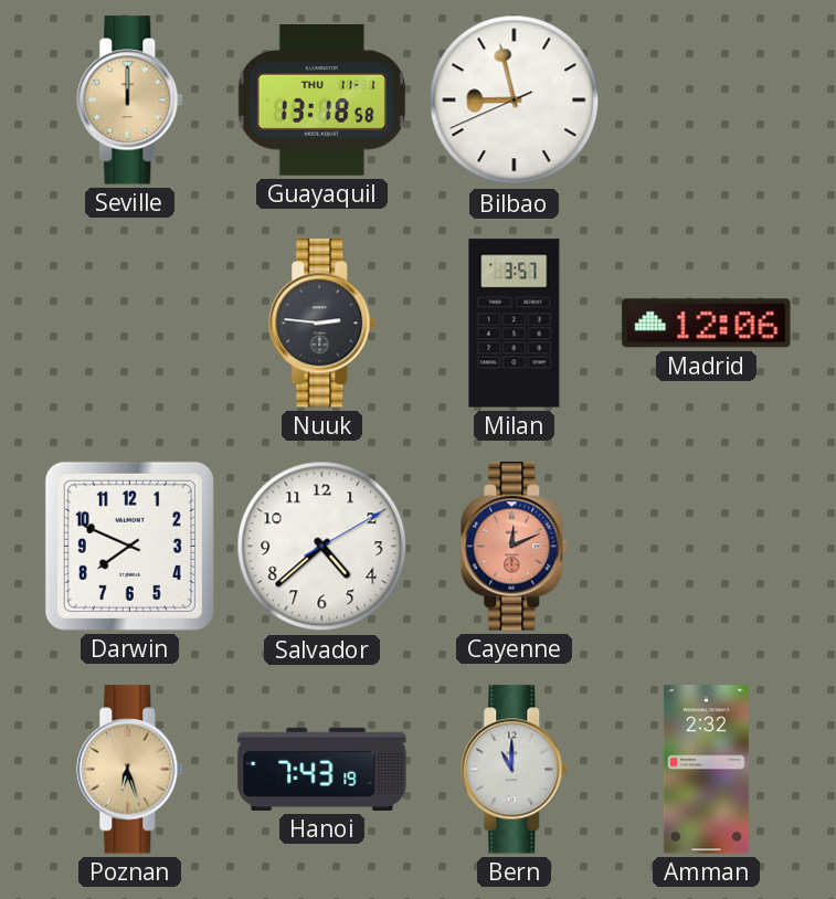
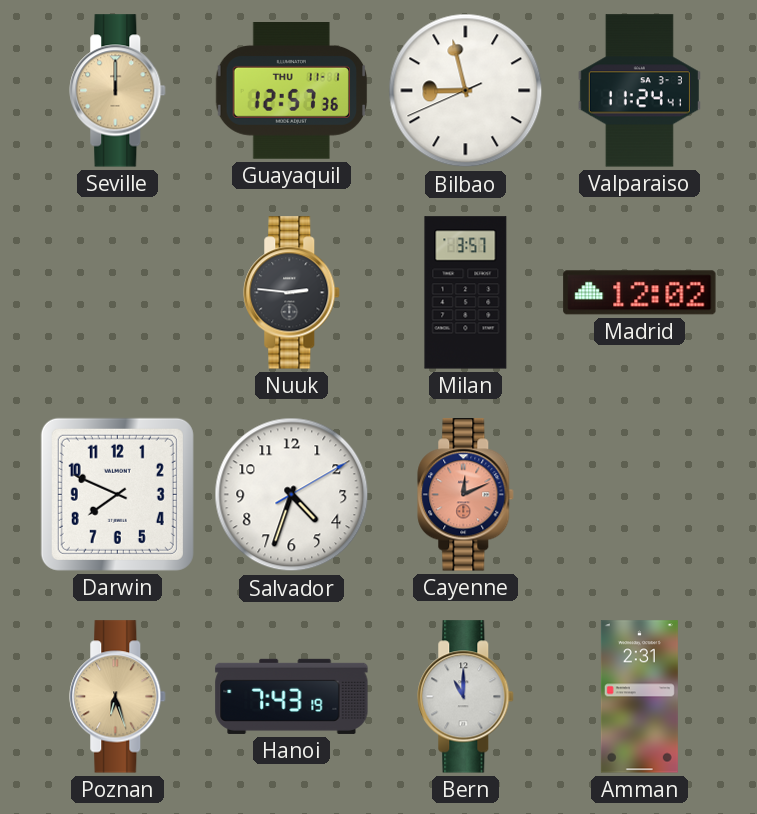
Guayaquil: 13:18 -> 12:57
Valparaiso: none -> 11:24
Madrid: 12:06 -> 12:02
Salvador: 4:38 -> 4:33
Amman: 2:32 -> 2:31
